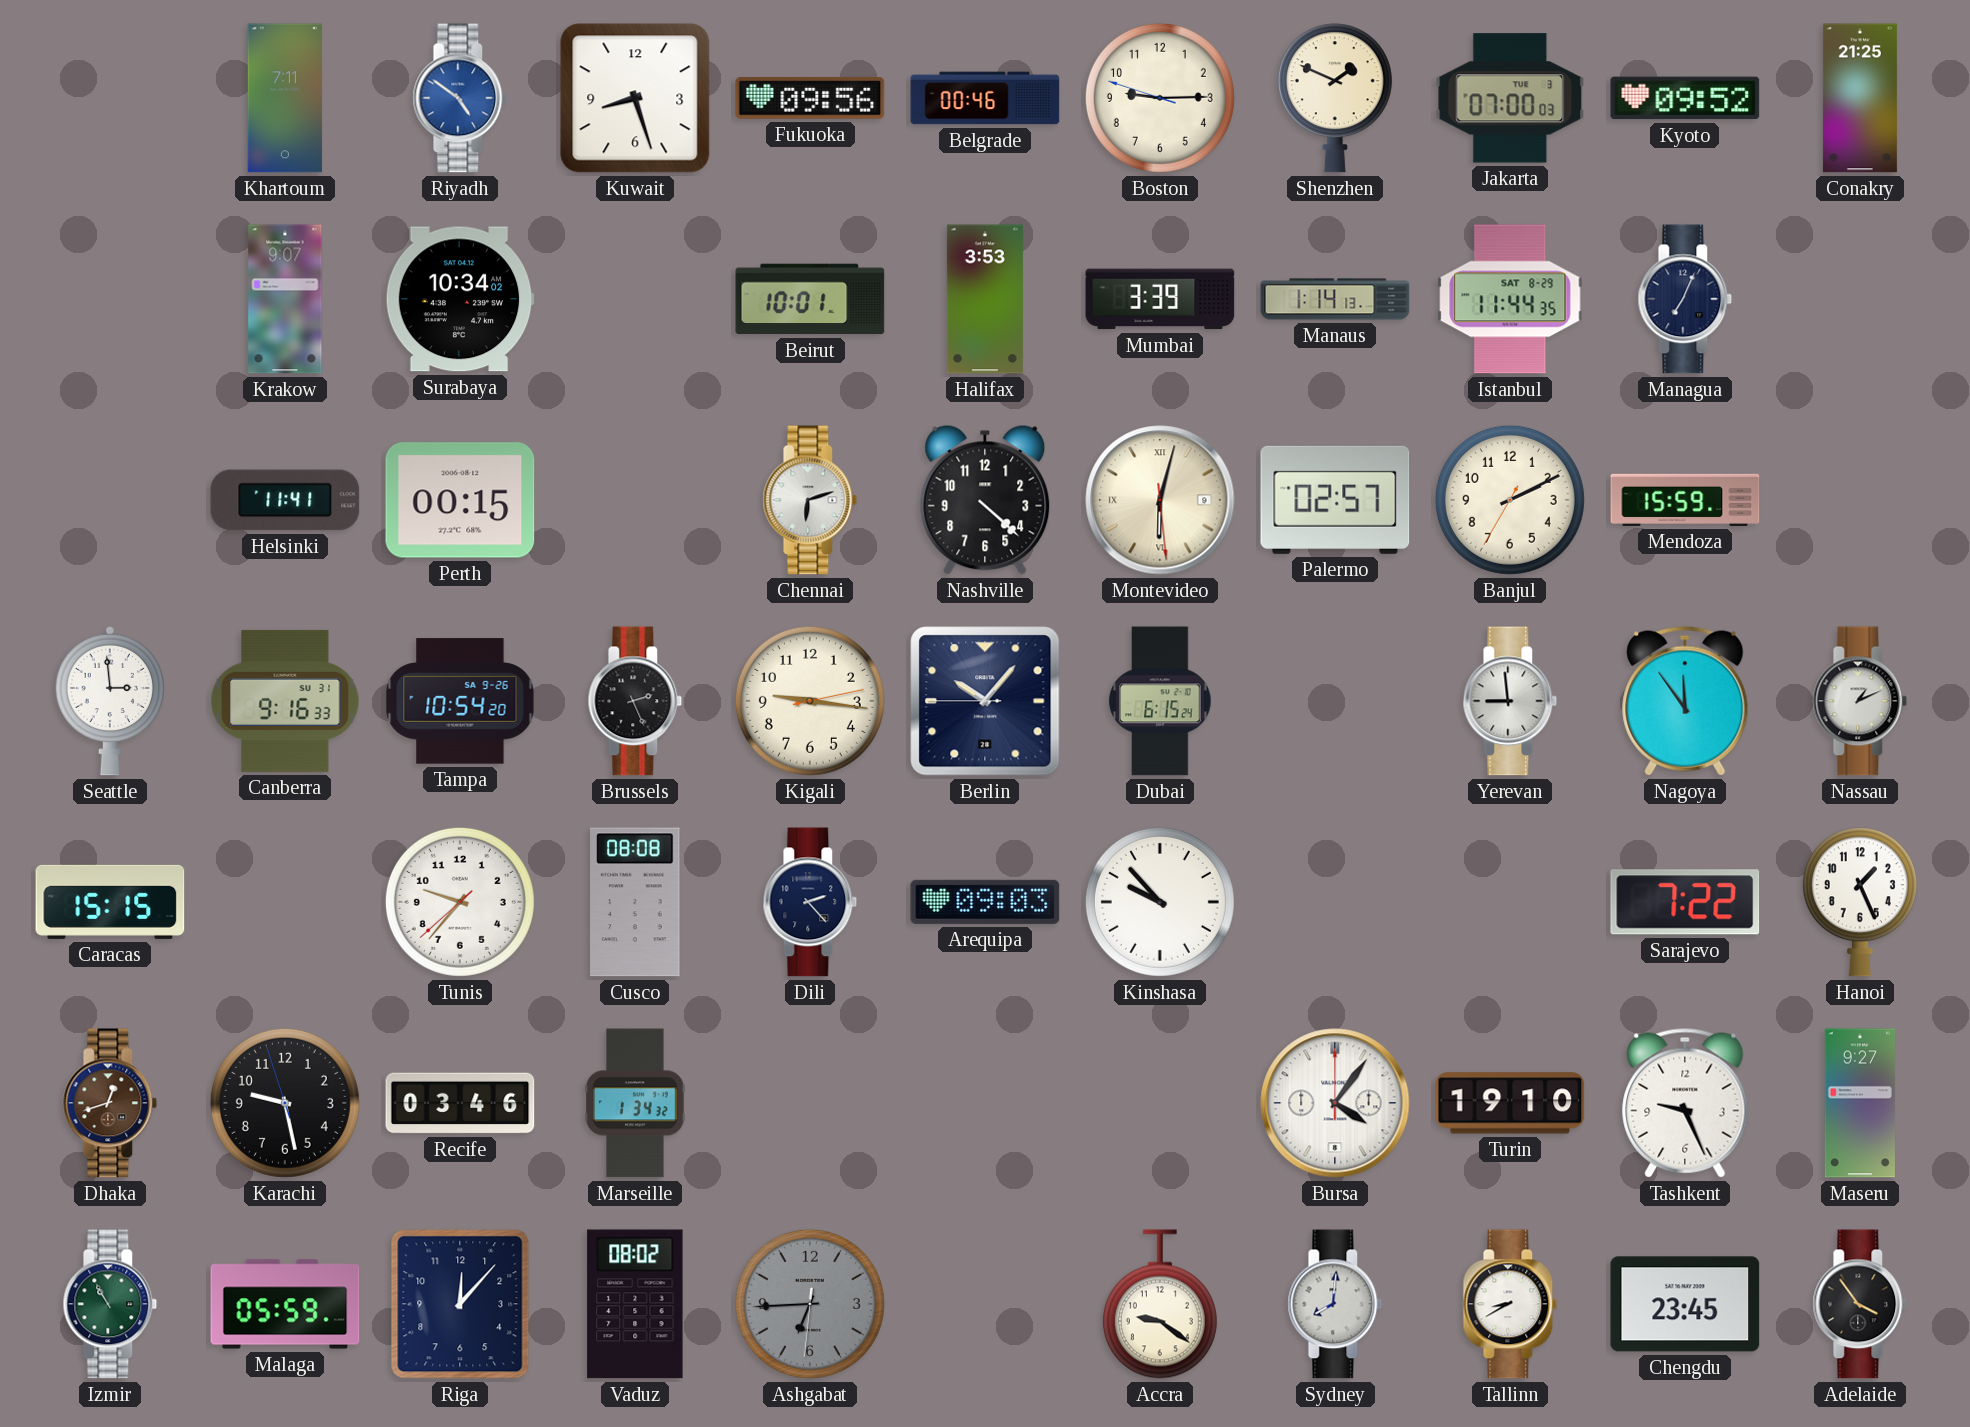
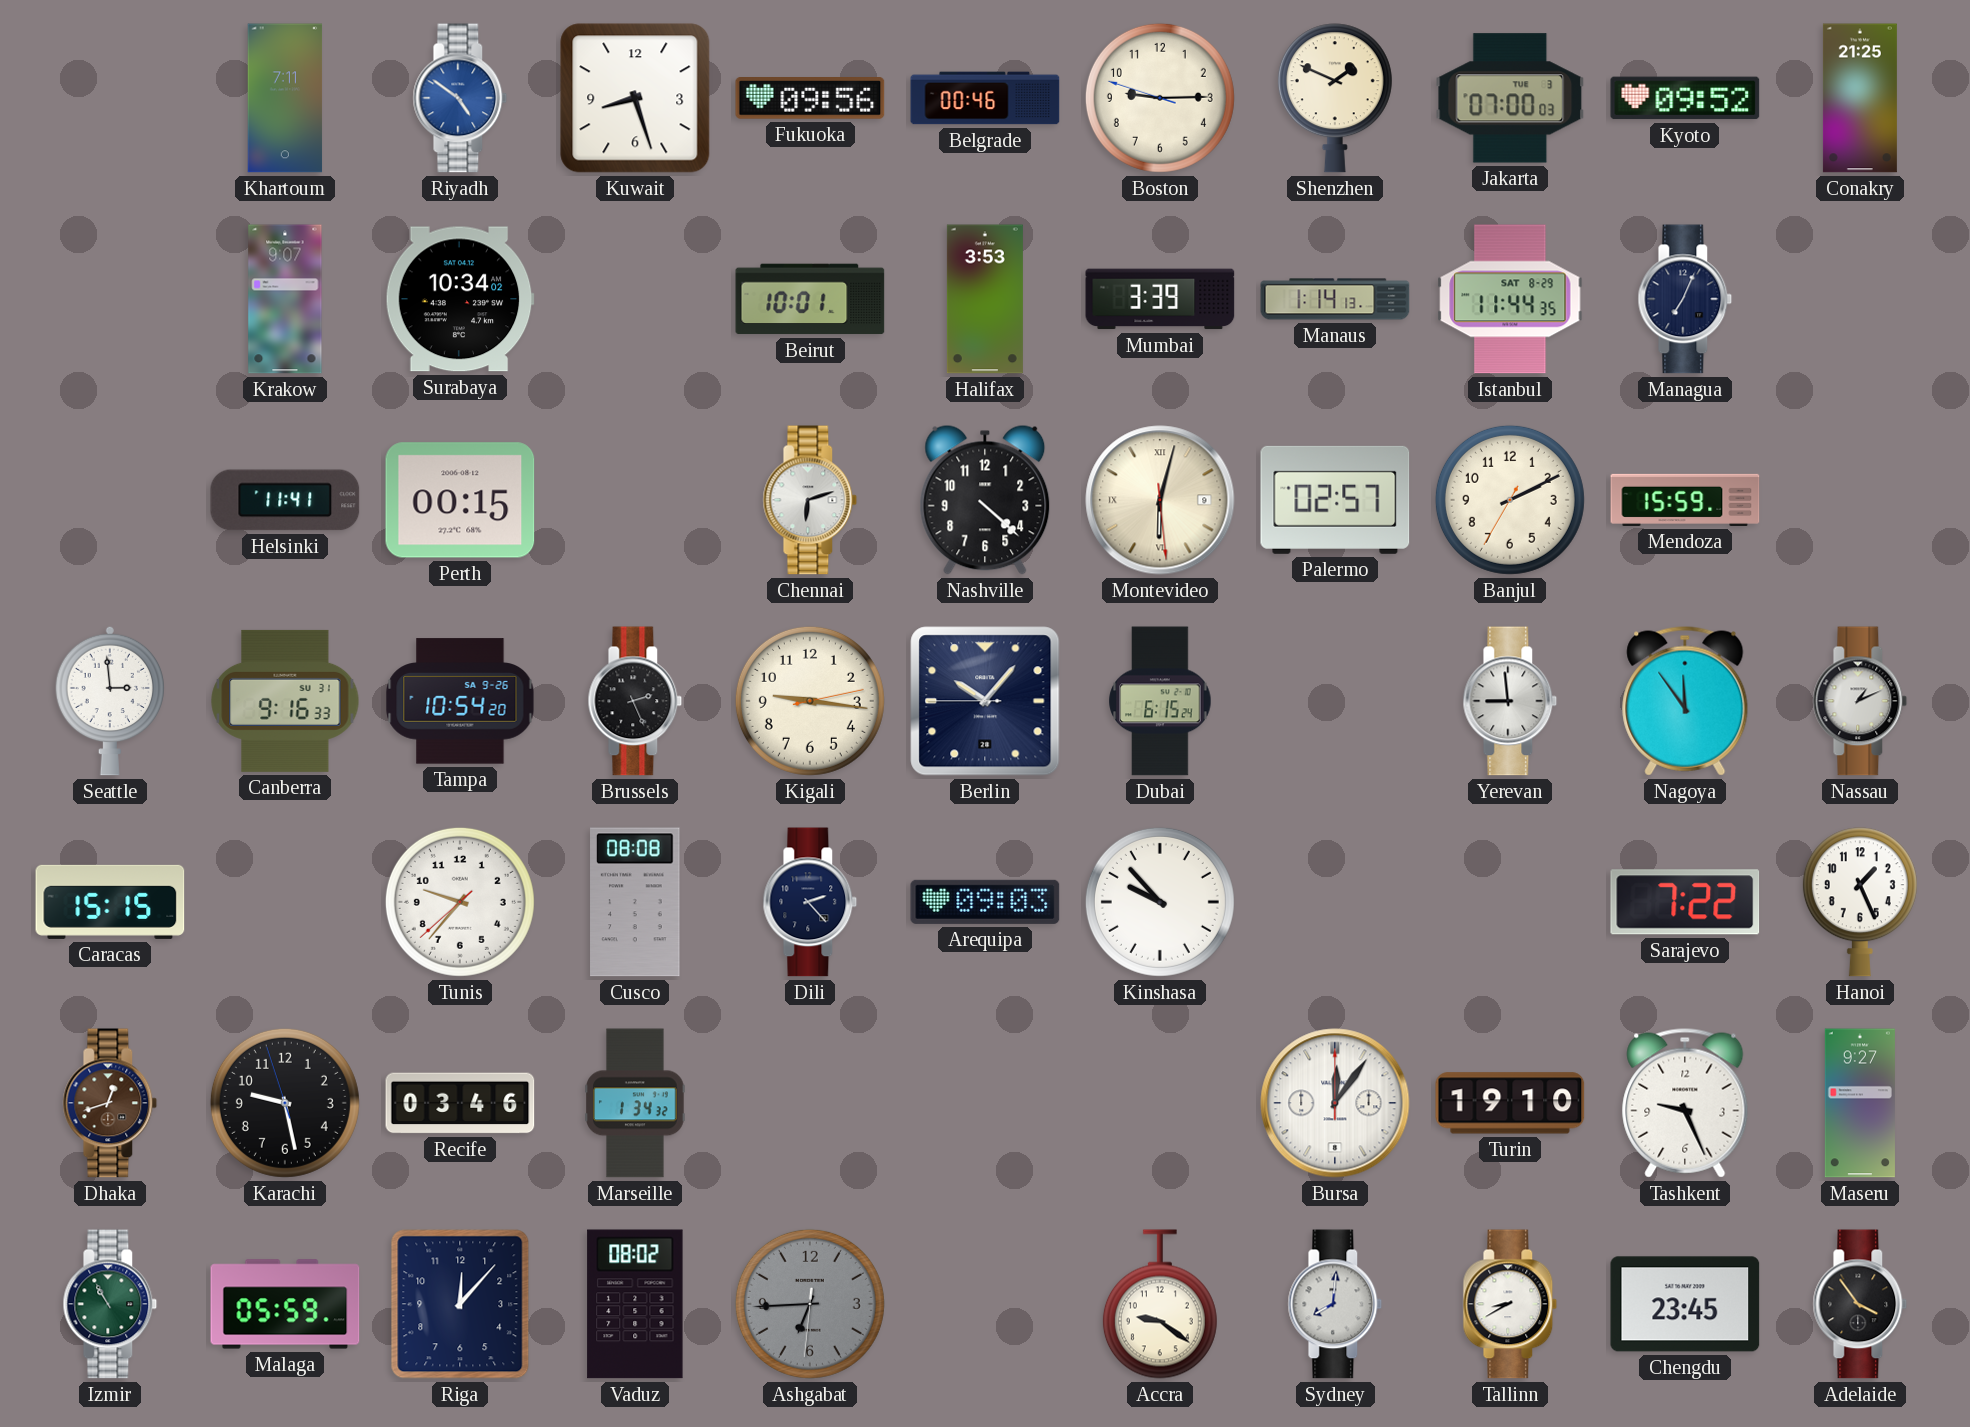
Bursa: 4:06 -> 12:06
